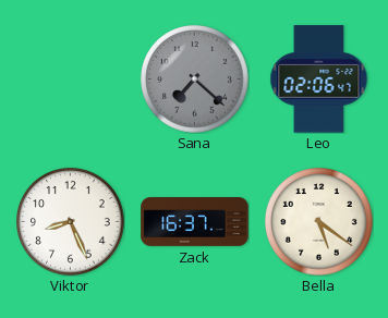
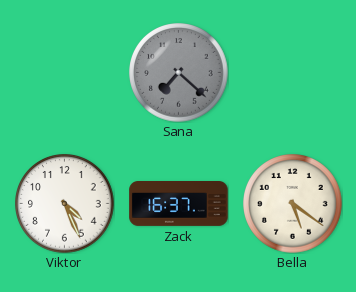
Leo: 02:06 -> none
Viktor: 8:26 -> 4:26
